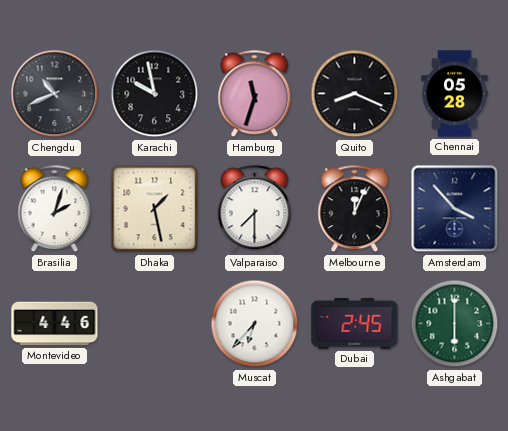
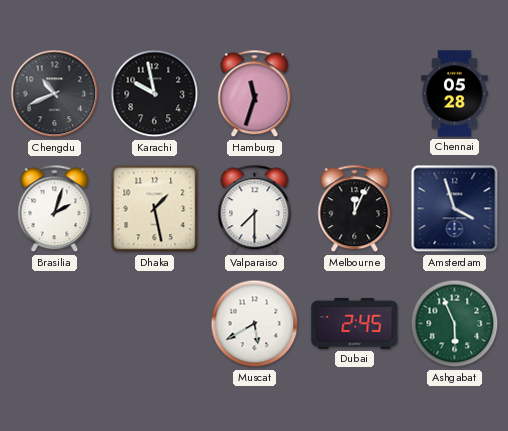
Quito: 8:19 -> none
Amsterdam: 3:53 -> 3:57
Montevideo: 4:46 -> none
Muscat: 6:37 -> 5:40
Ashgabat: 6:00 -> 5:56
